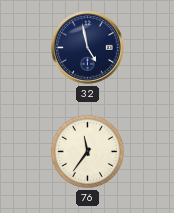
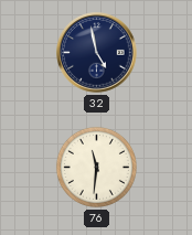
76: 11:36 -> 11:31
